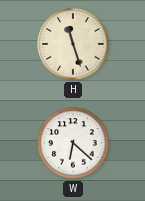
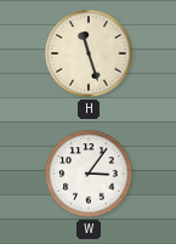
W: 6:22 -> 3:06
